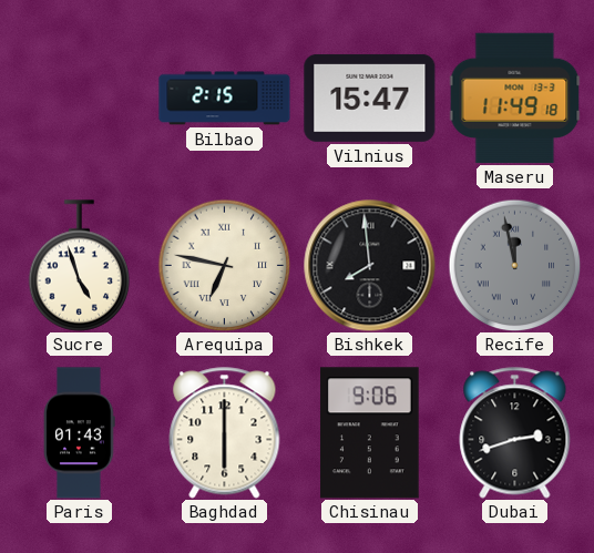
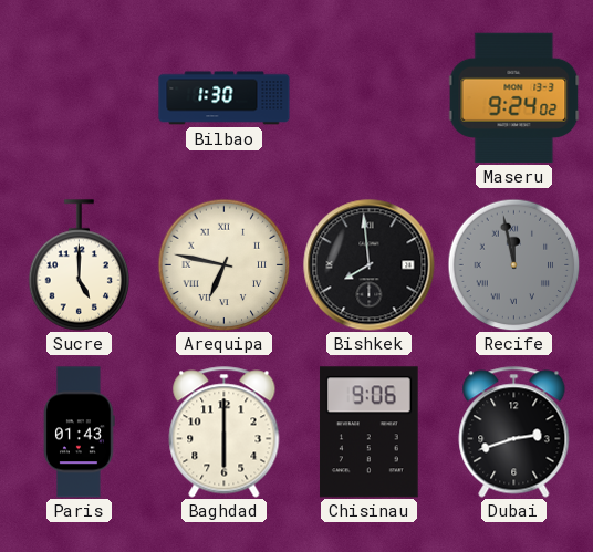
Bilbao: 2:15 -> 1:30
Vilnius: 15:47 -> none
Maseru: 11:49 -> 9:24
Sucre: 4:57 -> 5:00
